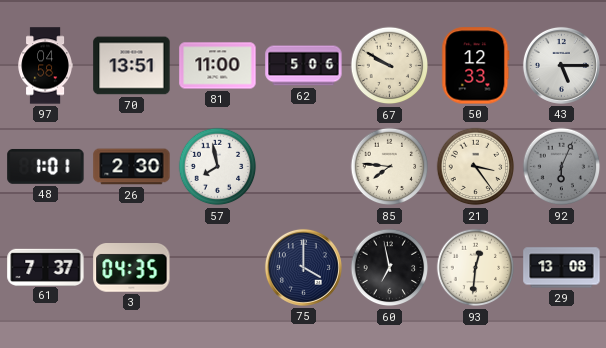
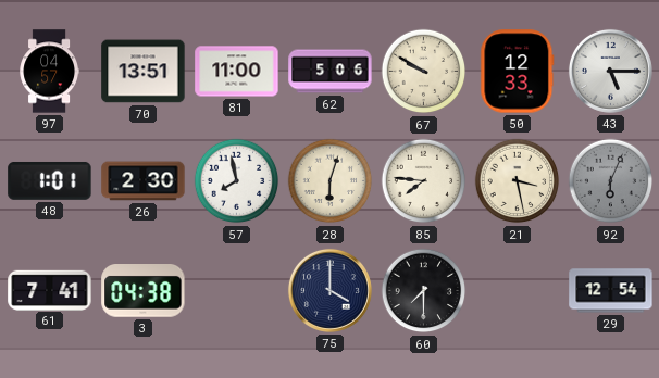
97: 04:58 -> 04:57
28: none -> 6:03
21: 3:24 -> 3:28
61: 7:37 -> 7:41
3: 04:35 -> 04:38
60: 6:58 -> 7:30
93: 12:31 -> none
29: 13:08 -> 12:54
